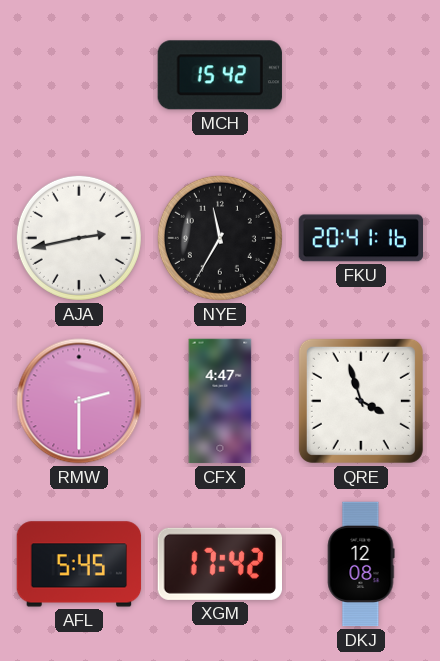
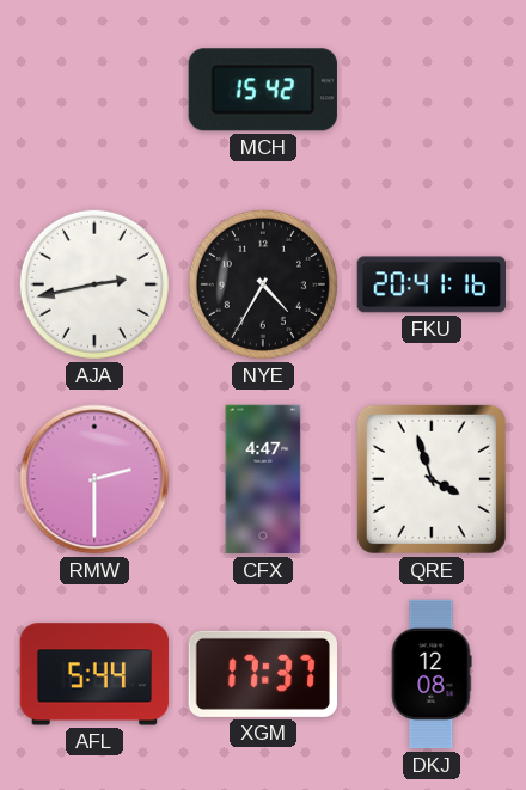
NYE: 11:35 -> 4:35
AFL: 5:45 -> 5:44
XGM: 17:42 -> 17:37
